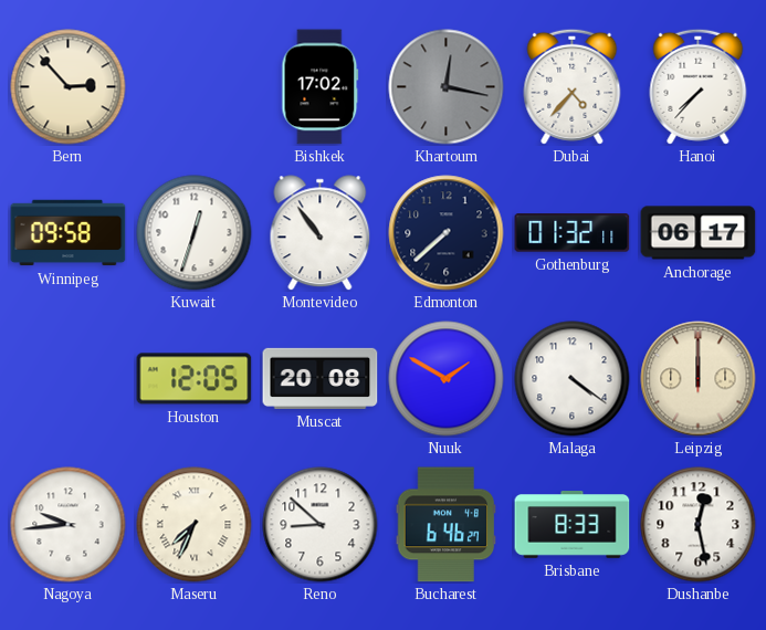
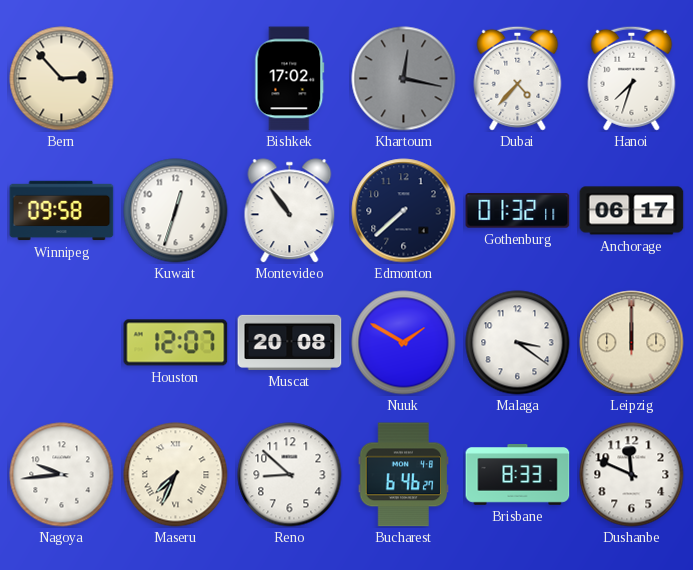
Hanoi: 7:37 -> 7:33
Houston: 12:05 -> 12:07
Malaga: 4:21 -> 3:21
Dushanbe: 12:28 -> 11:49
